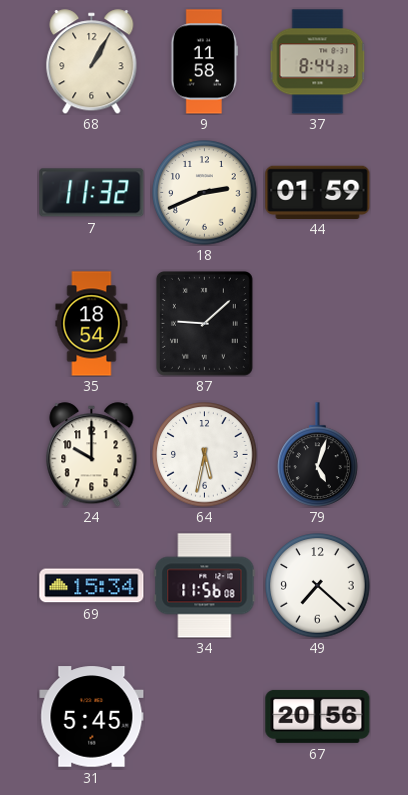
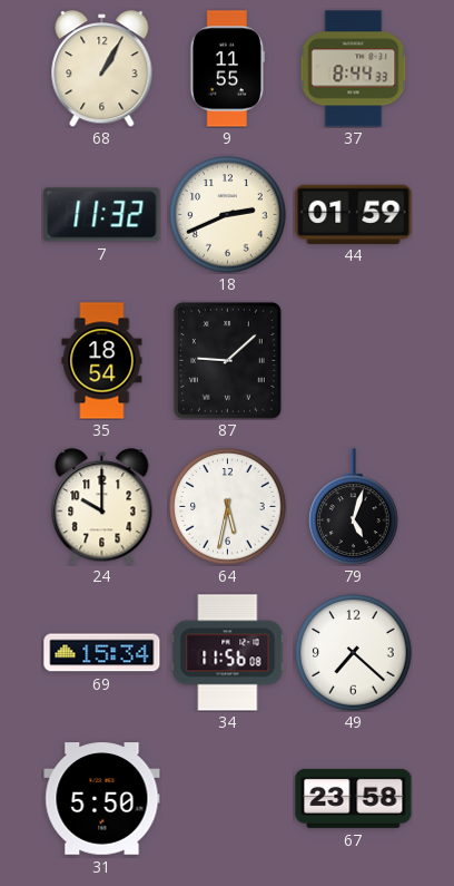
9: 11:58 -> 11:55
31: 5:45 -> 5:50
67: 20:56 -> 23:58
